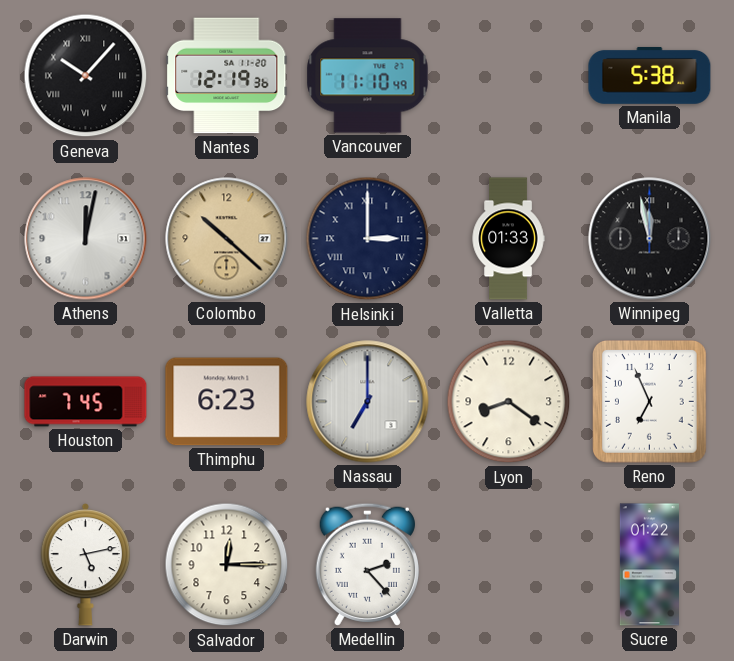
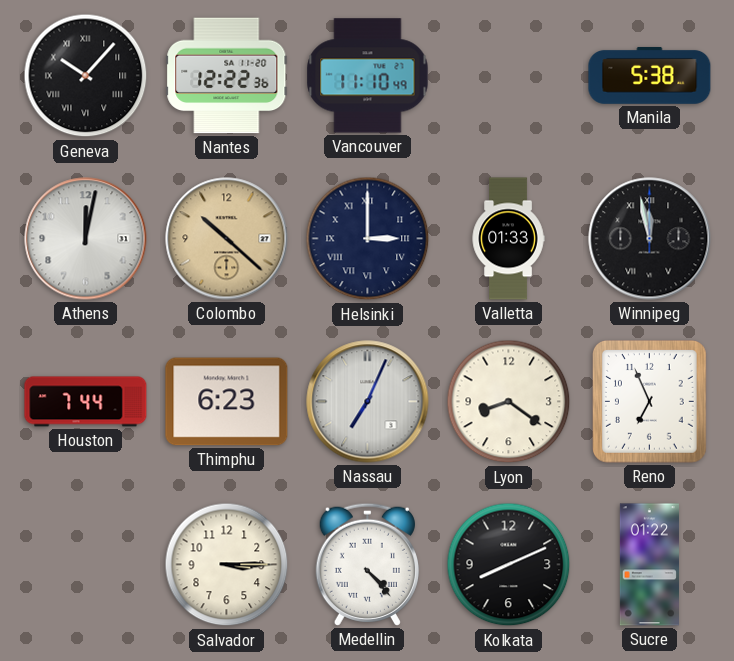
Nantes: 12:19 -> 12:22
Houston: 7:45 -> 7:44
Nassau: 7:00 -> 7:04
Darwin: 5:13 -> none
Salvador: 12:15 -> 3:15
Medellin: 2:23 -> 4:23
Kolkata: none -> 8:11
